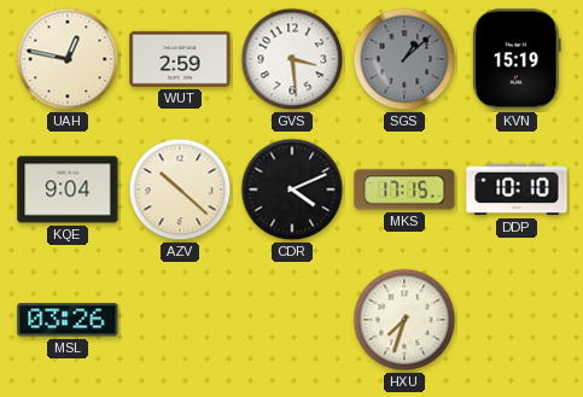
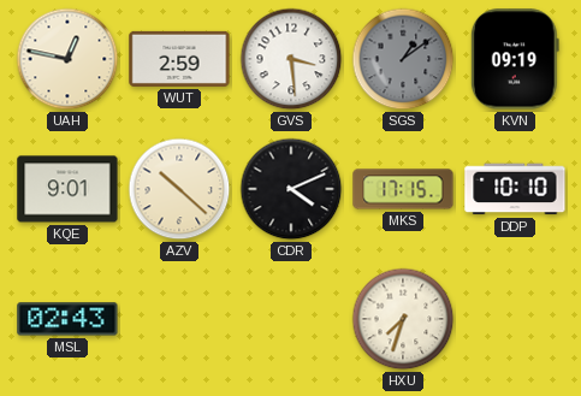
SGS: 1:08 -> 1:09
KVN: 15:19 -> 09:19
KQE: 9:04 -> 9:01
MSL: 03:26 -> 02:43
